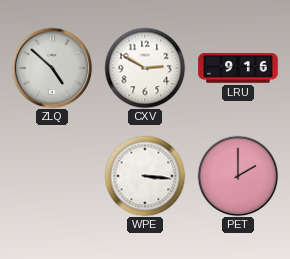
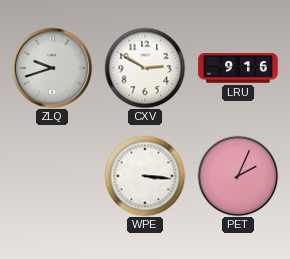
ZLQ: 4:52 -> 9:42
PET: 2:00 -> 2:04
